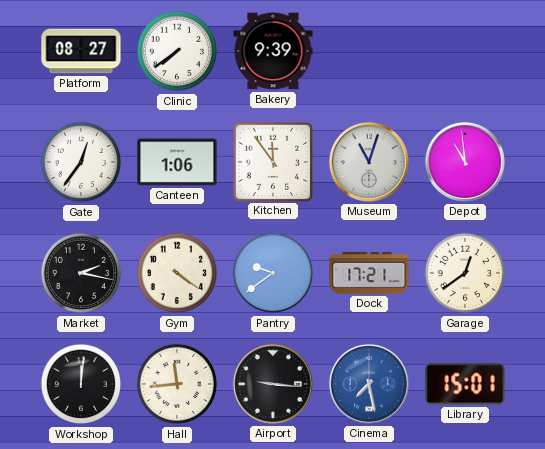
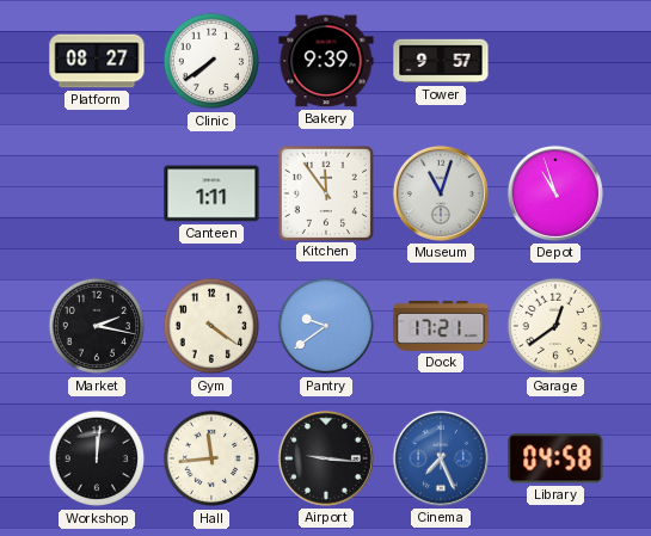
Tower: none -> 9:57
Gate: 12:36 -> none
Canteen: 1:06 -> 1:11
Depot: 10:59 -> 10:57
Cinema: 7:28 -> 7:26
Library: 15:01 -> 04:58
